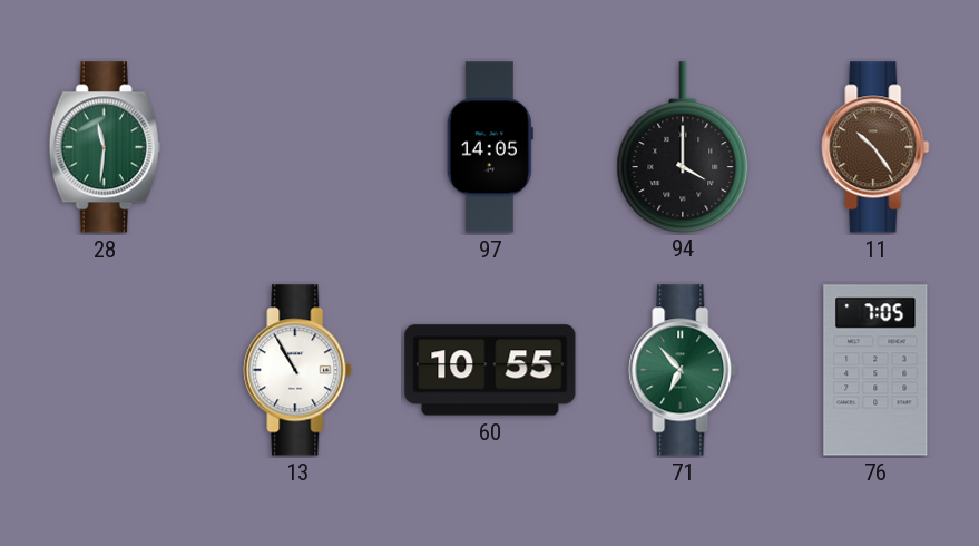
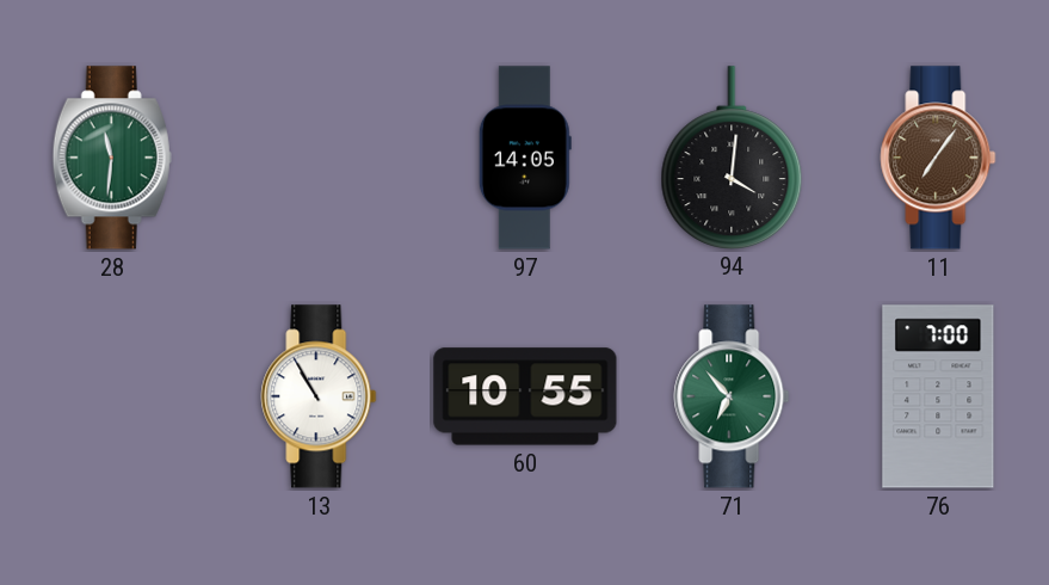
94: 4:00 -> 4:01
11: 10:24 -> 7:06
76: 7:05 -> 7:00
